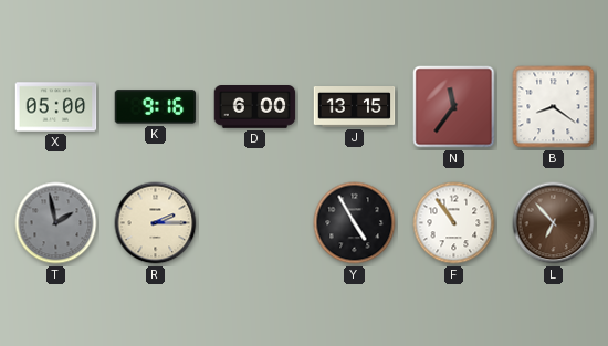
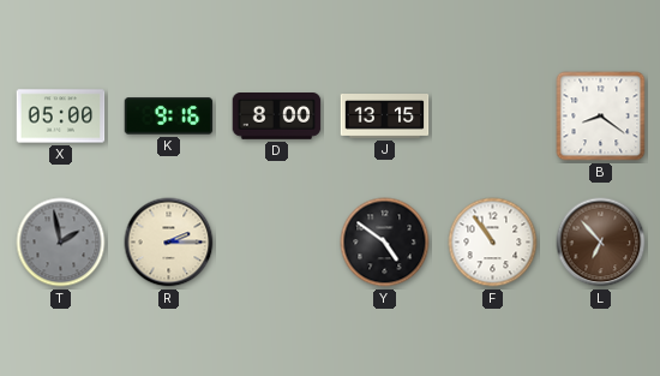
D: 6:00 -> 8:00
N: 11:36 -> none
Y: 4:55 -> 4:51
